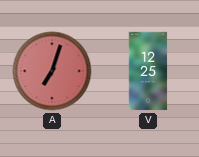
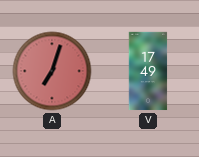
V: 12:25 -> 17:49
